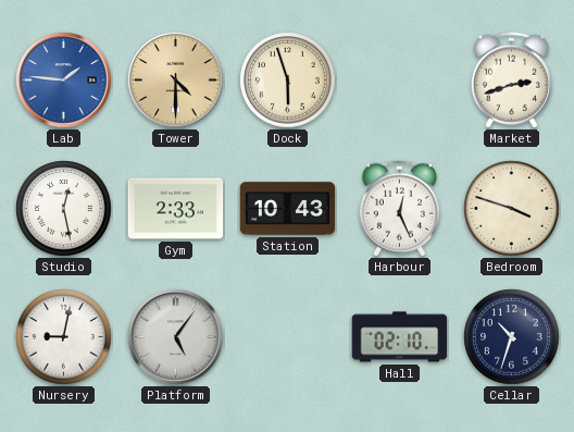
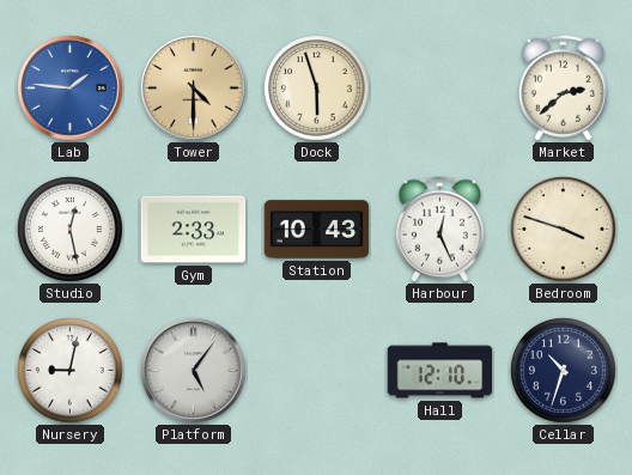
Market: 2:42 -> 2:38
Hall: 02:10 -> 12:10
